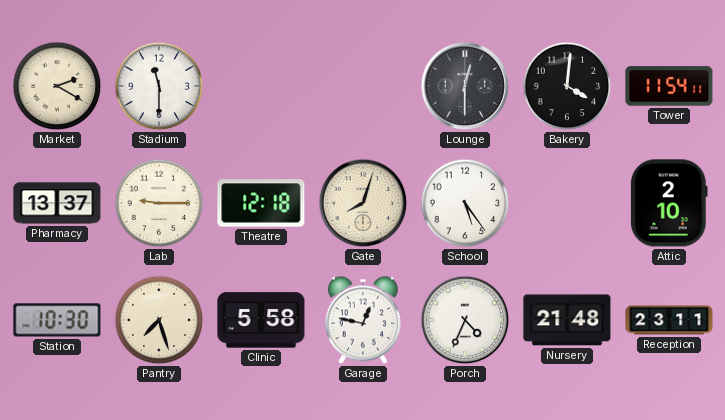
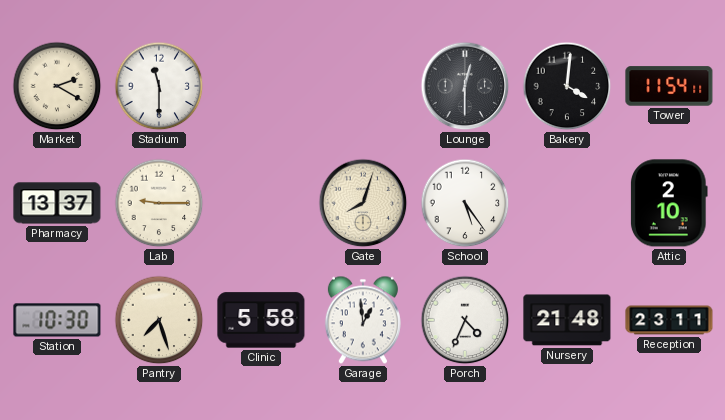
Theatre: 12:18 -> none
Garage: 12:47 -> 12:59
